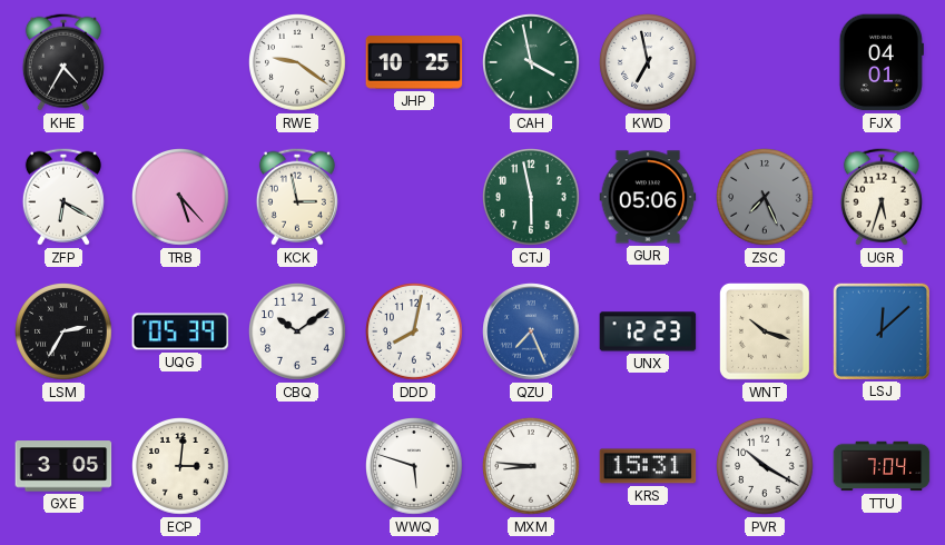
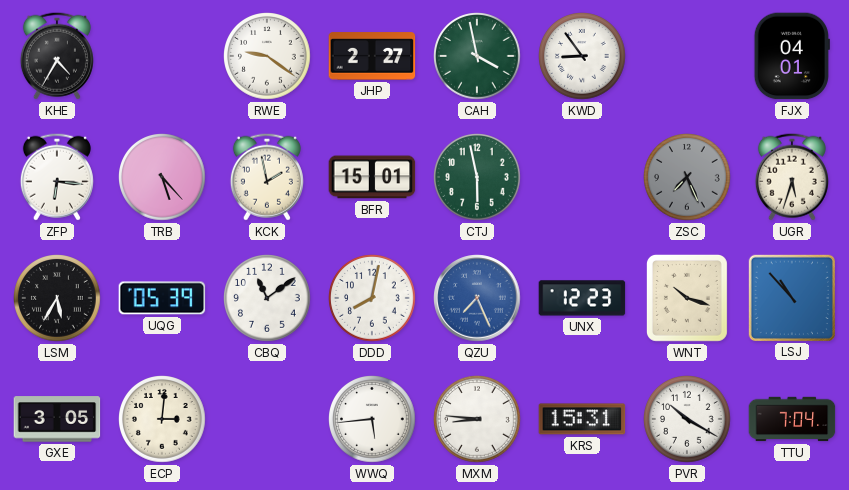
JHP: 10:25 -> 2:27
KWD: 6:58 -> 8:54
ZFP: 6:20 -> 6:16
KCK: 2:58 -> 1:58
BFR: none -> 15:01
GUR: 05:06 -> none
LSM: 2:35 -> 5:35
CBQ: 10:09 -> 11:09
LSJ: 12:08 -> 10:53
WWQ: 5:48 -> 5:44
